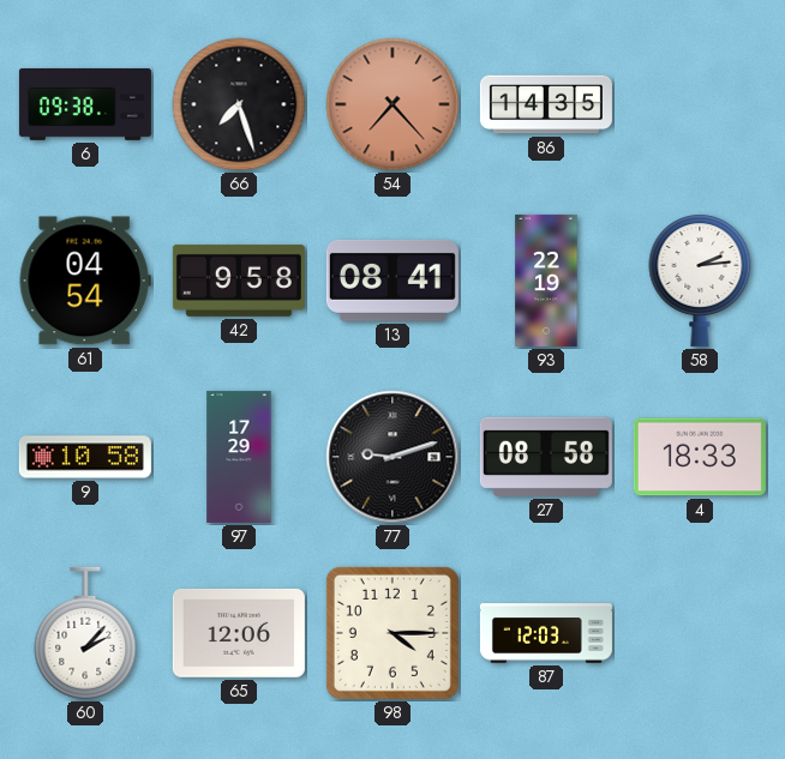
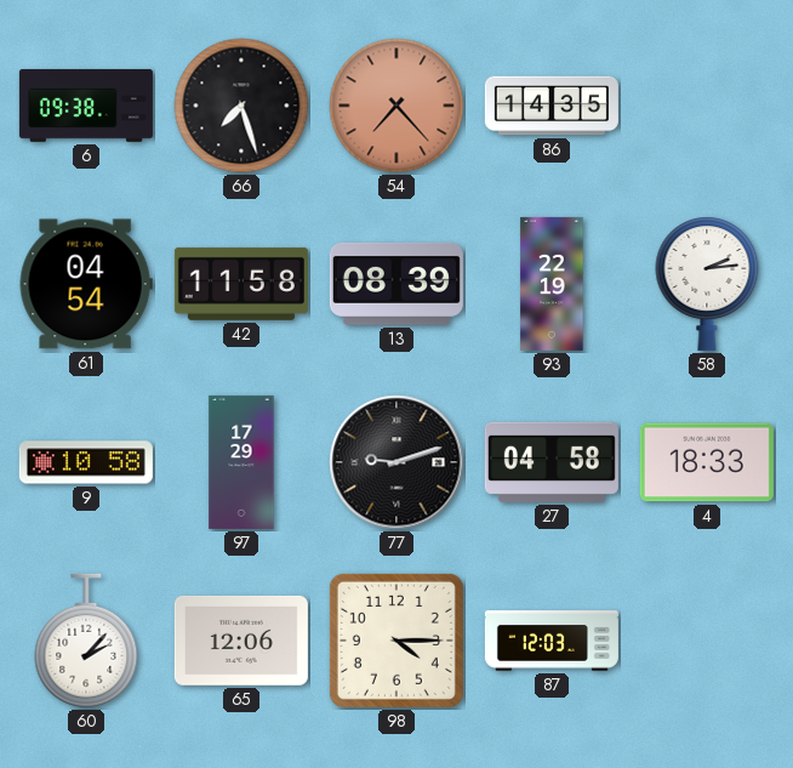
42: 9:58 -> 11:58
13: 08:41 -> 08:39
27: 08:58 -> 04:58
